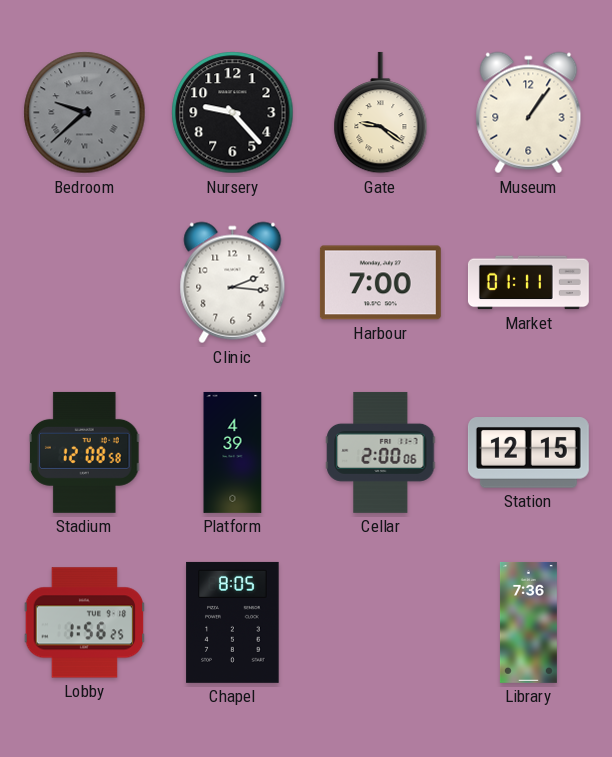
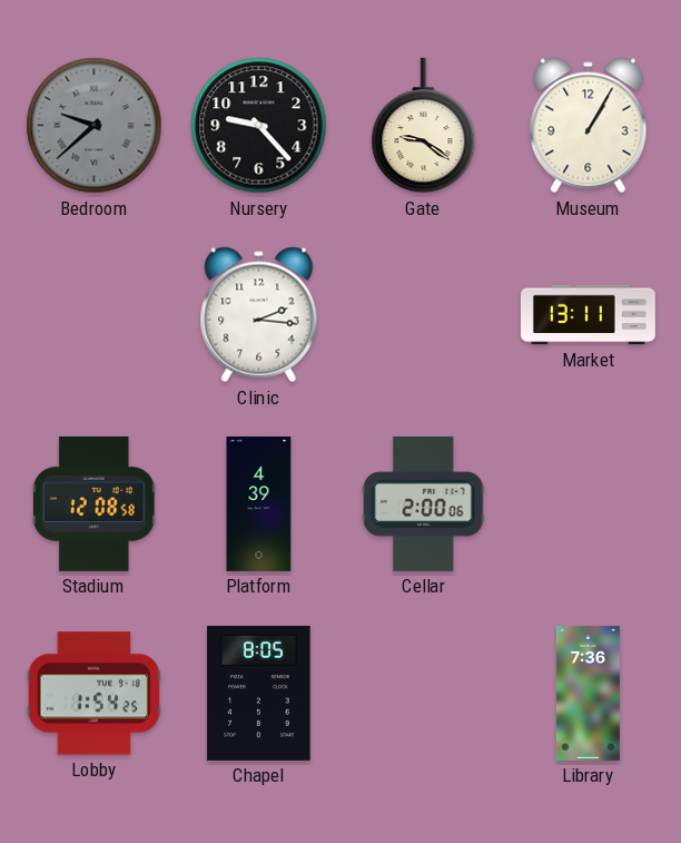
Museum: 1:06 -> 1:05
Harbour: 7:00 -> none
Market: 01:11 -> 13:11
Station: 12:15 -> none
Lobby: 1:56 -> 1:54
